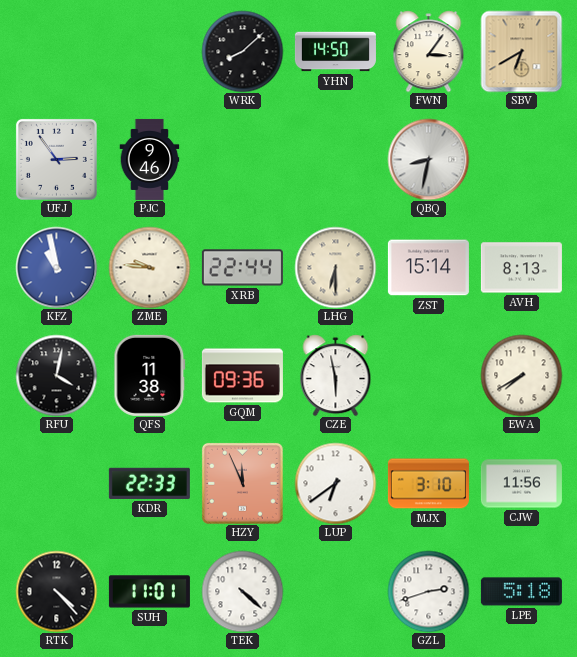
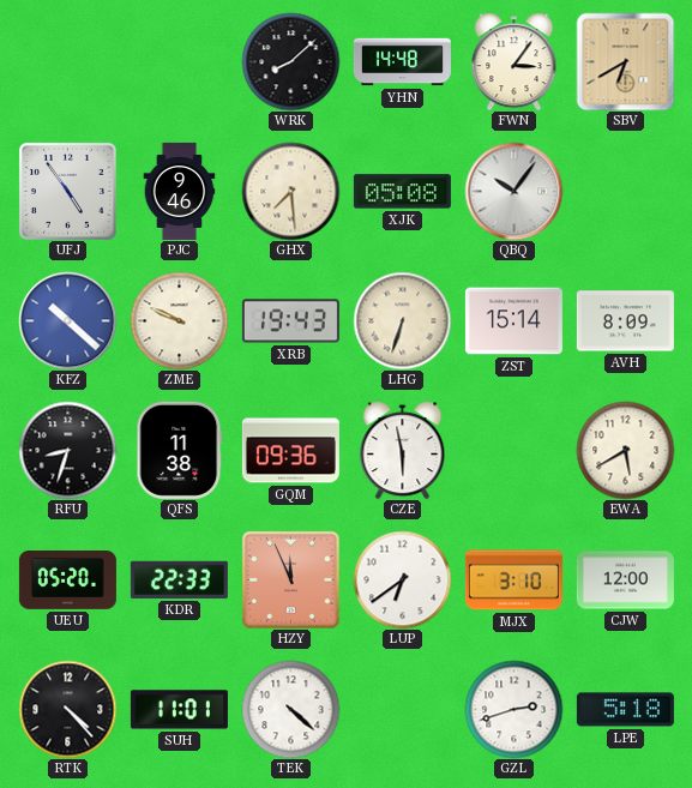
YHN: 14:50 -> 14:48
UFJ: 2:54 -> 4:54
GHX: none -> 7:29
XJK: none -> 05:08
QBQ: 8:32 -> 10:06
KFZ: 10:58 -> 10:22
ZME: 9:46 -> 9:49
XRB: 22:44 -> 19:43
LHG: 6:30 -> 6:33
AVH: 8:13 -> 8:09
RFU: 4:02 -> 8:33
EWA: 7:40 -> 5:40
UEU: none -> 05:20
CJW: 11:56 -> 12:00
